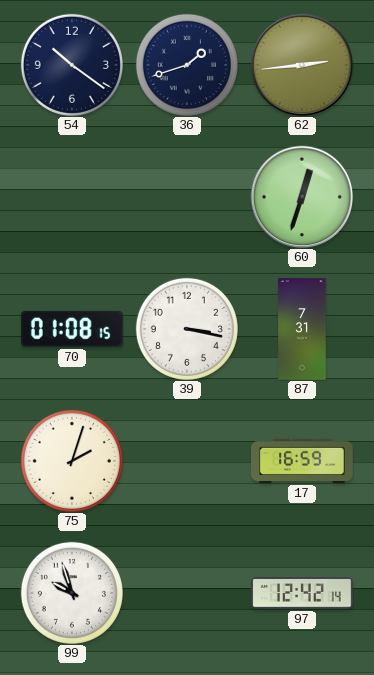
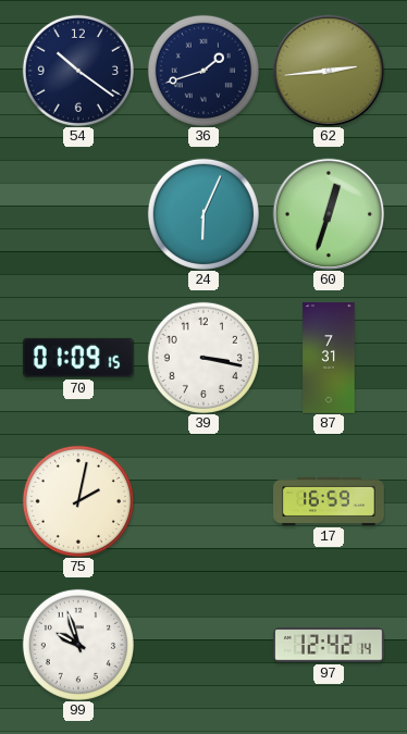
24: none -> 6:04
70: 01:08 -> 01:09
75: 2:03 -> 2:02
